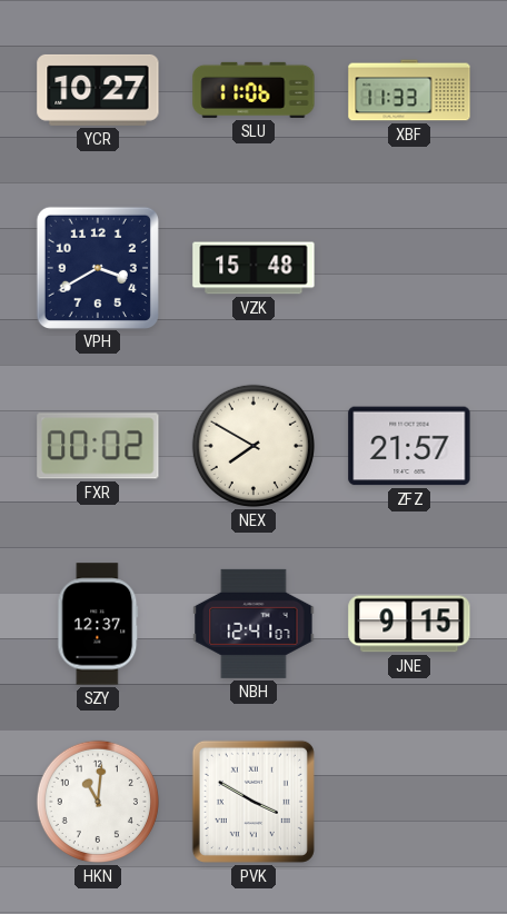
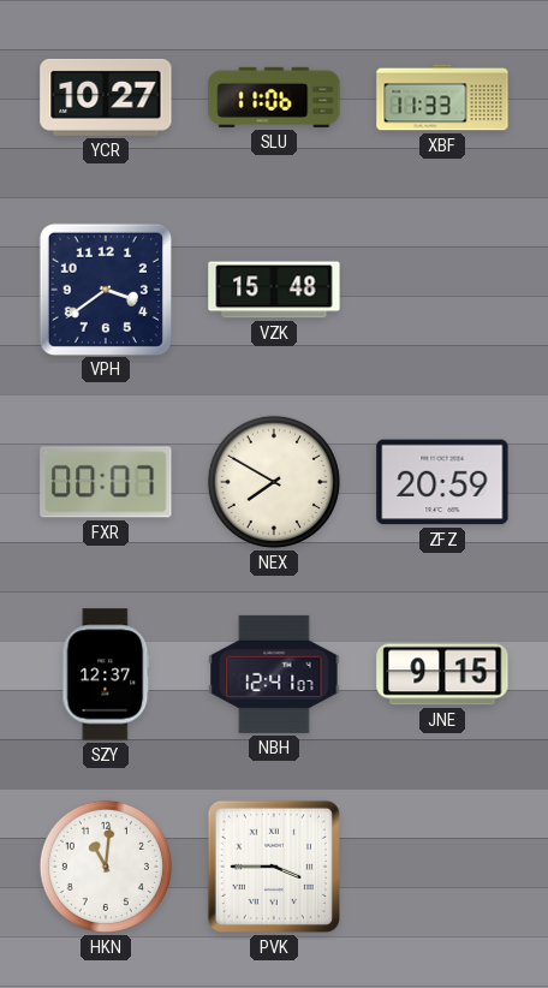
VPH: 3:40 -> 3:39
FXR: 00:02 -> 00:07
ZFZ: 21:57 -> 20:59
PVK: 3:50 -> 3:45
